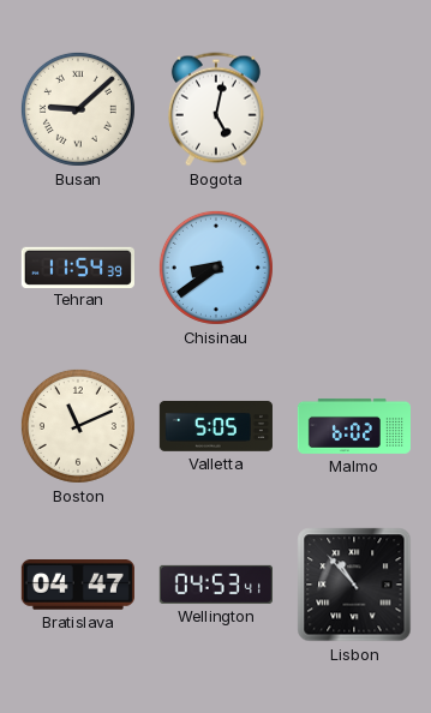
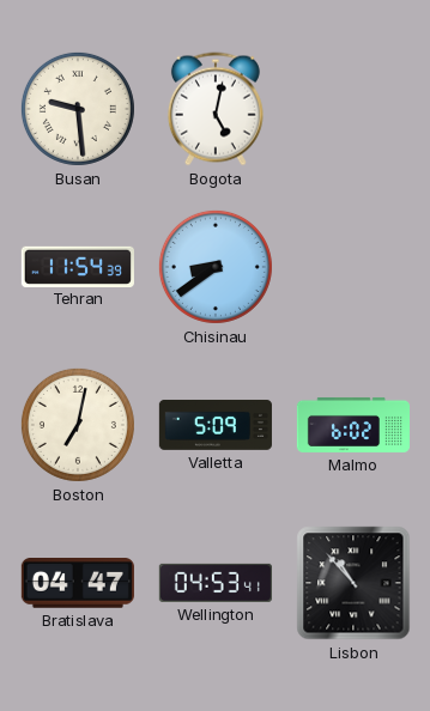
Busan: 9:08 -> 9:29
Boston: 11:11 -> 7:02
Valletta: 5:05 -> 5:09
